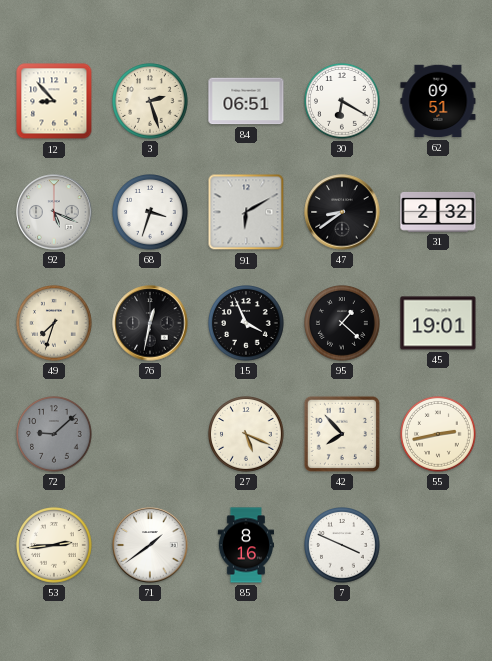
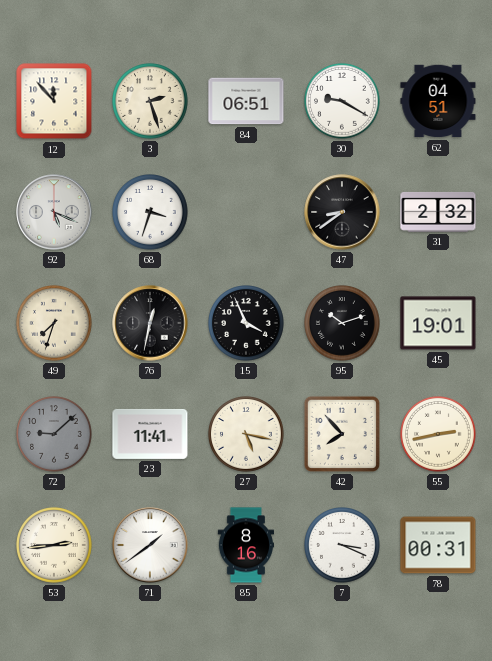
12: 8:53 -> 11:53
30: 6:20 -> 9:20
62: 09:51 -> 04:51
91: 6:10 -> none
95: 1:22 -> 10:12
23: none -> 11:41
27: 5:19 -> 5:17
7: 3:49 -> 3:19
78: none -> 00:31
